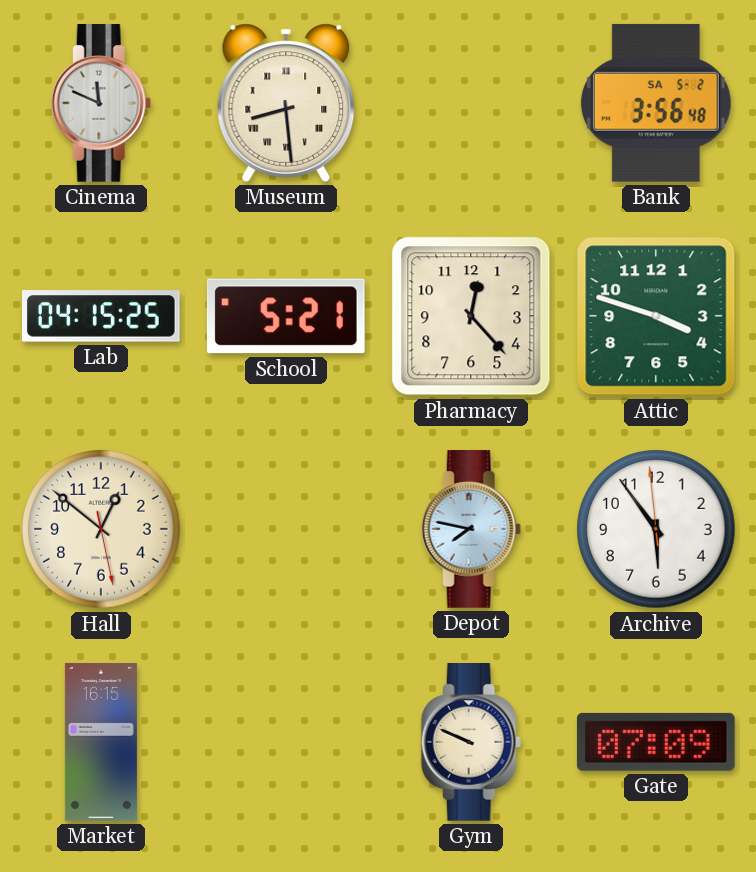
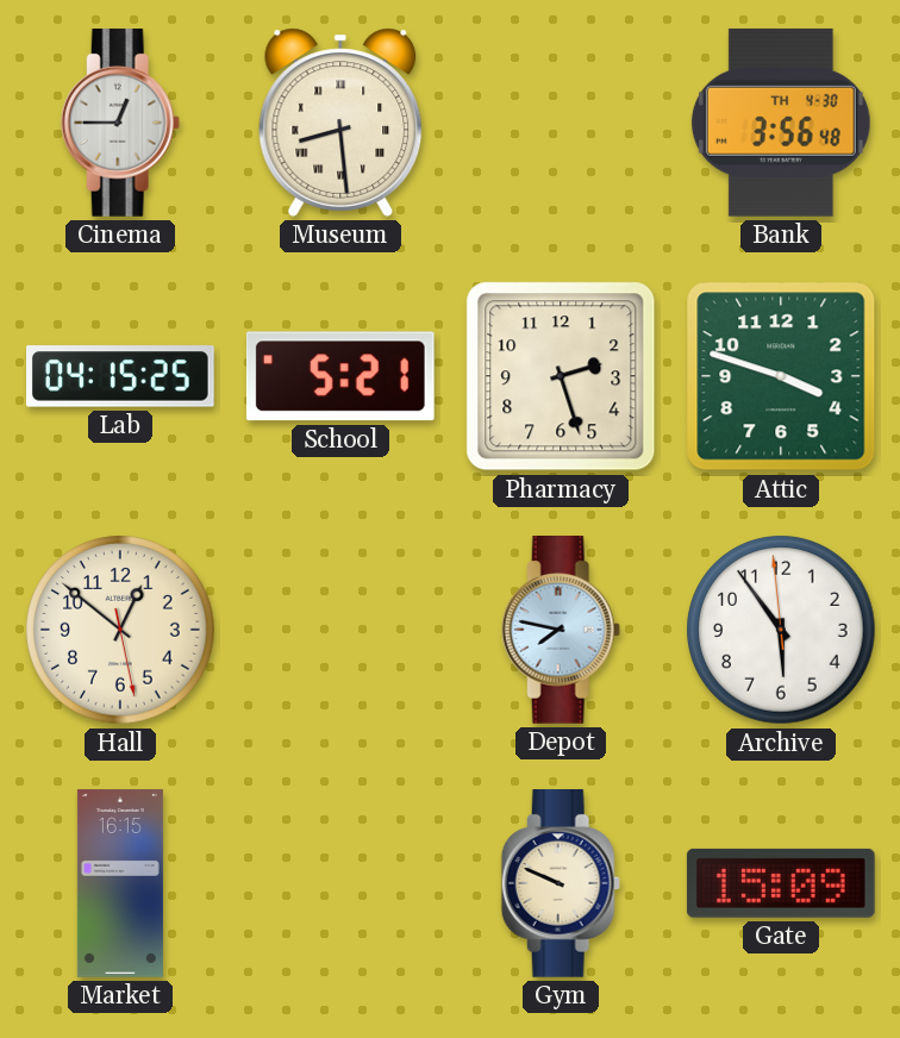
Cinema: 11:49 -> 12:45
Bank date: SA 5-2 -> TH 4-30
Pharmacy: 12:23 -> 2:27
Gate: 07:09 -> 15:09
